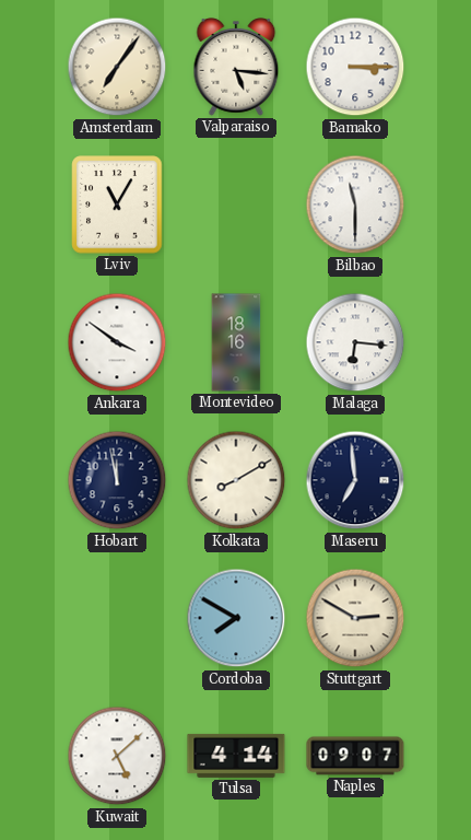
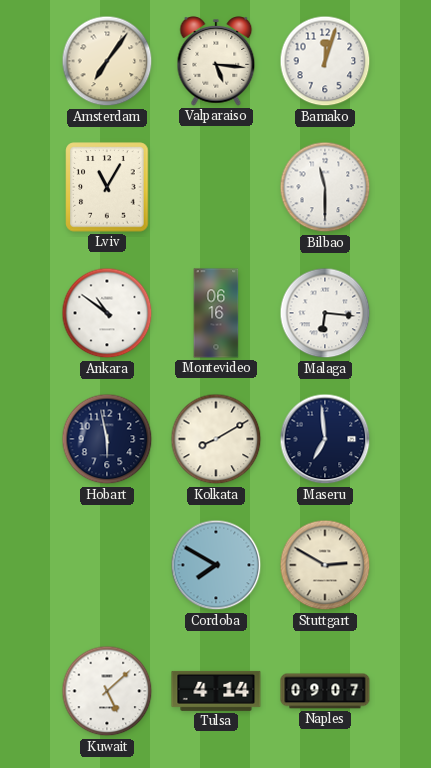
Bamako: 3:15 -> 12:03
Ankara: 3:51 -> 10:51
Montevideo: 18:16 -> 06:16
Hobart: 11:58 -> 5:58
